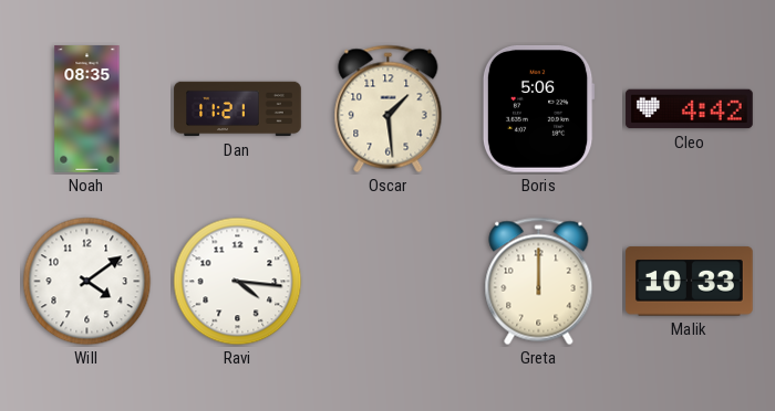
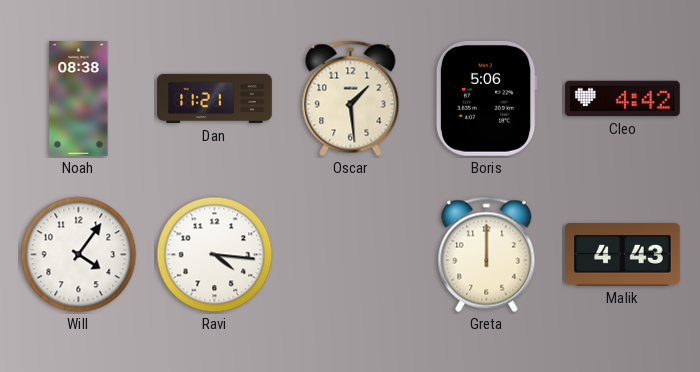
Noah: 08:35 -> 08:38
Will: 4:09 -> 4:06
Malik: 10:33 -> 4:43
